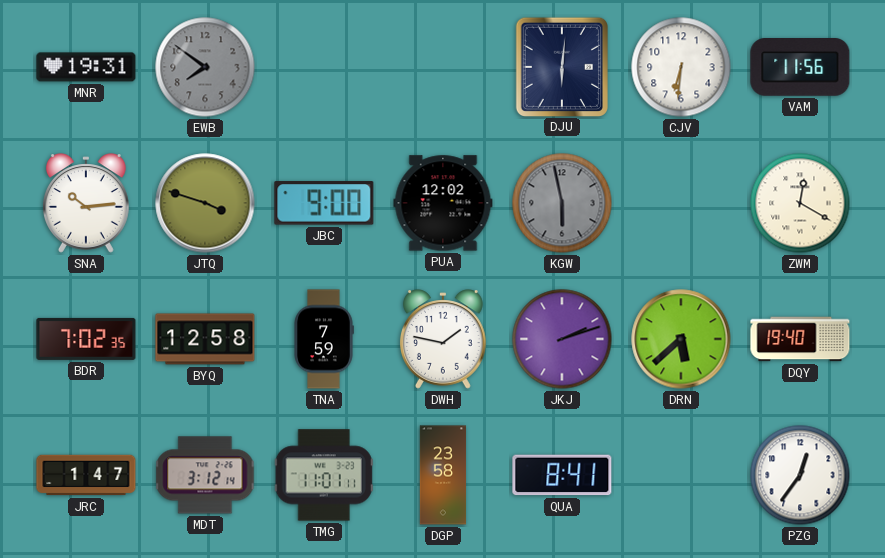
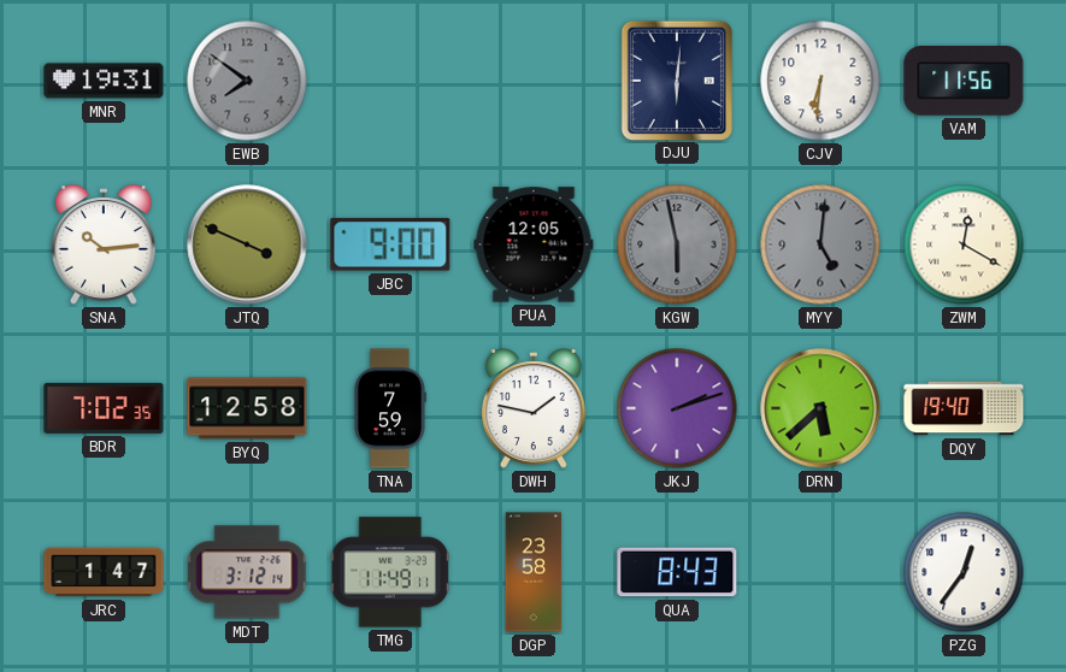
JTQ: 3:48 -> 3:49
PUA: 12:02 -> 12:05
MYY: none -> 5:01
TMG: 11:01 -> 11:49
QUA: 8:41 -> 8:43
